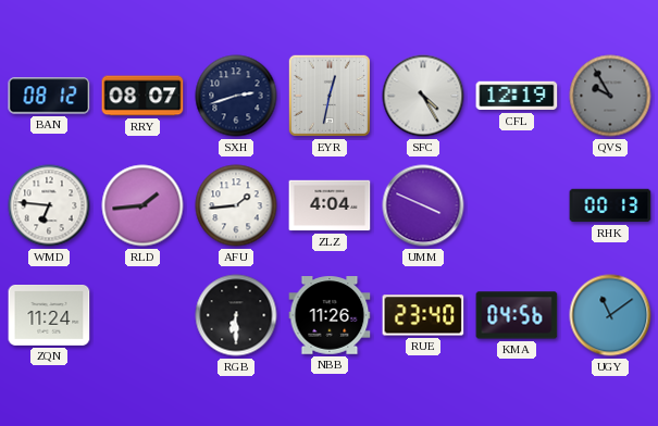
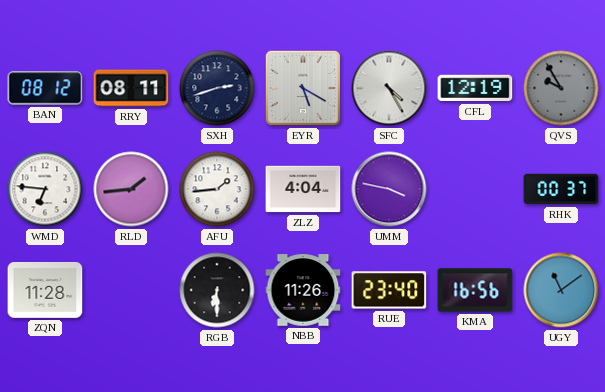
RRY: 08:07 -> 08:11
EYR: 12:32 -> 5:20
UMM: 3:49 -> 3:47
RHK: 00:13 -> 00:37
ZQN: 11:24 -> 11:28
KMA: 04:56 -> 16:56
